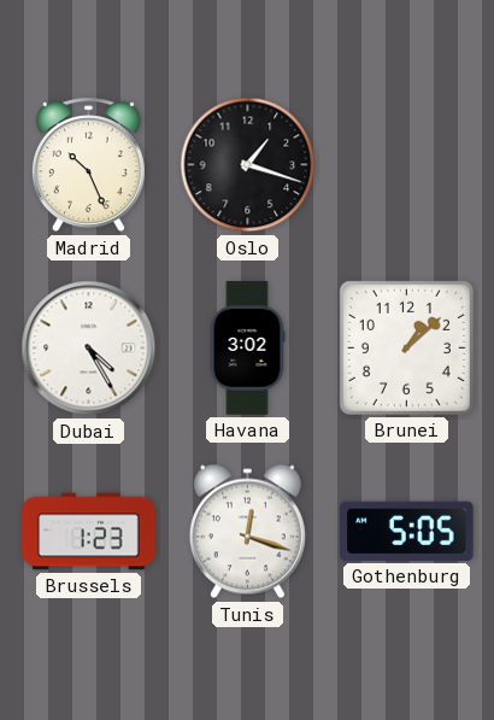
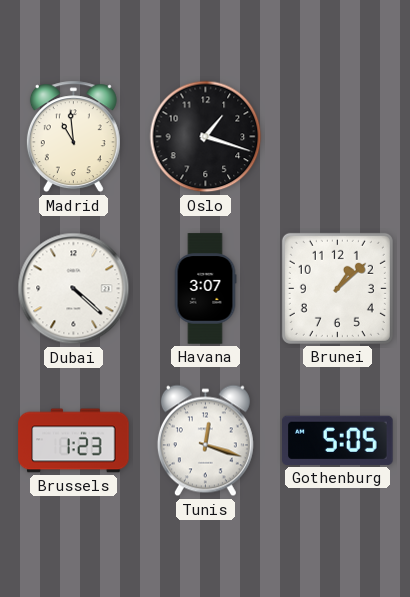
Madrid: 10:26 -> 10:59
Dubai: 4:25 -> 4:22
Havana: 3:02 -> 3:07
